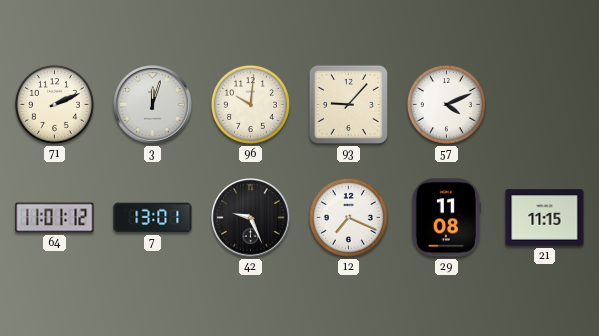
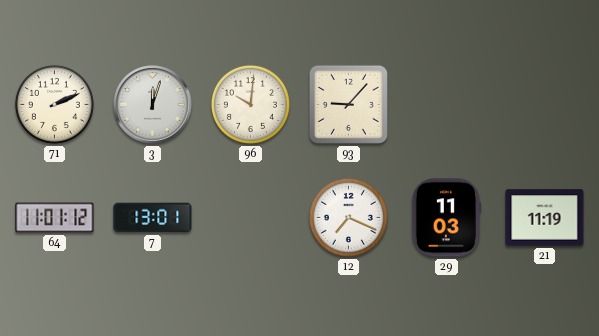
57: 4:11 -> none
42: 9:26 -> none
29: 11:08 -> 11:03
21: 11:15 -> 11:19
